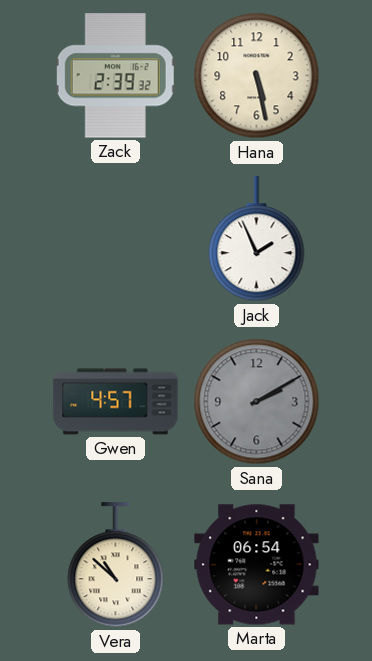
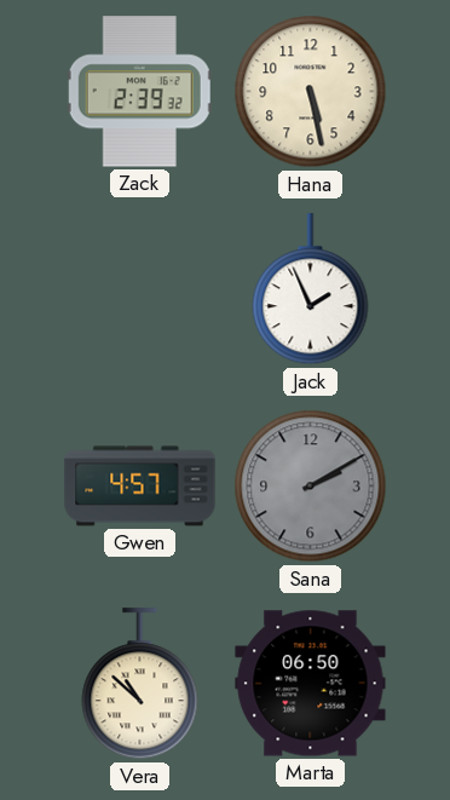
Marta: 06:54 -> 06:50
